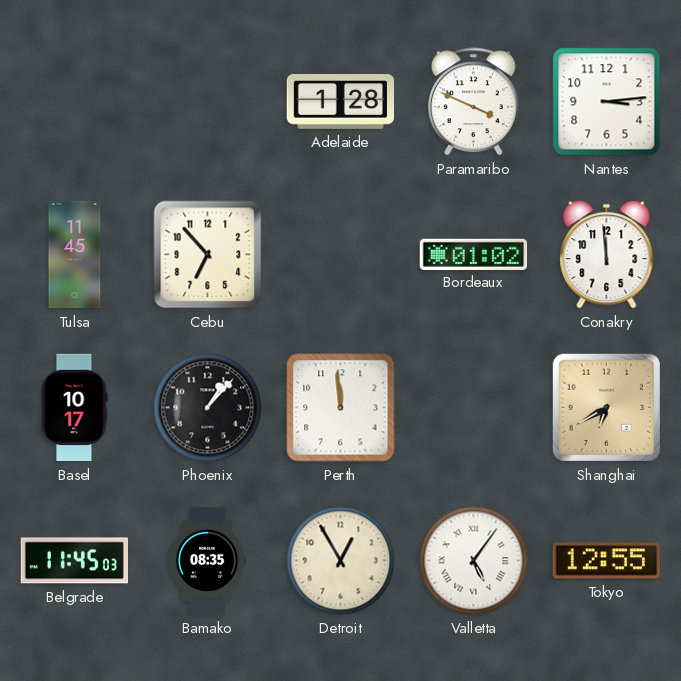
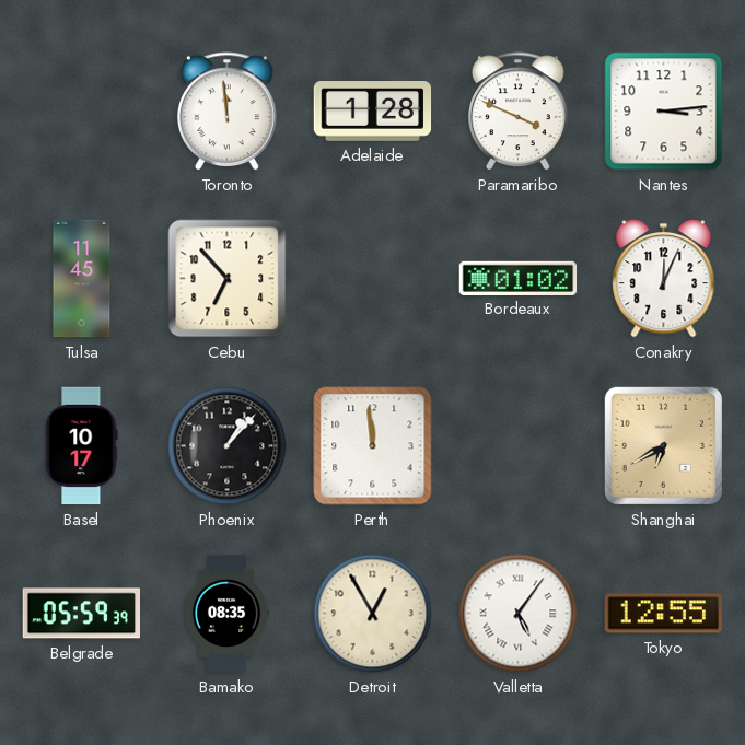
Toronto: none -> 11:59
Conakry: 11:59 -> 12:04
Belgrade: 11:45 -> 05:59
